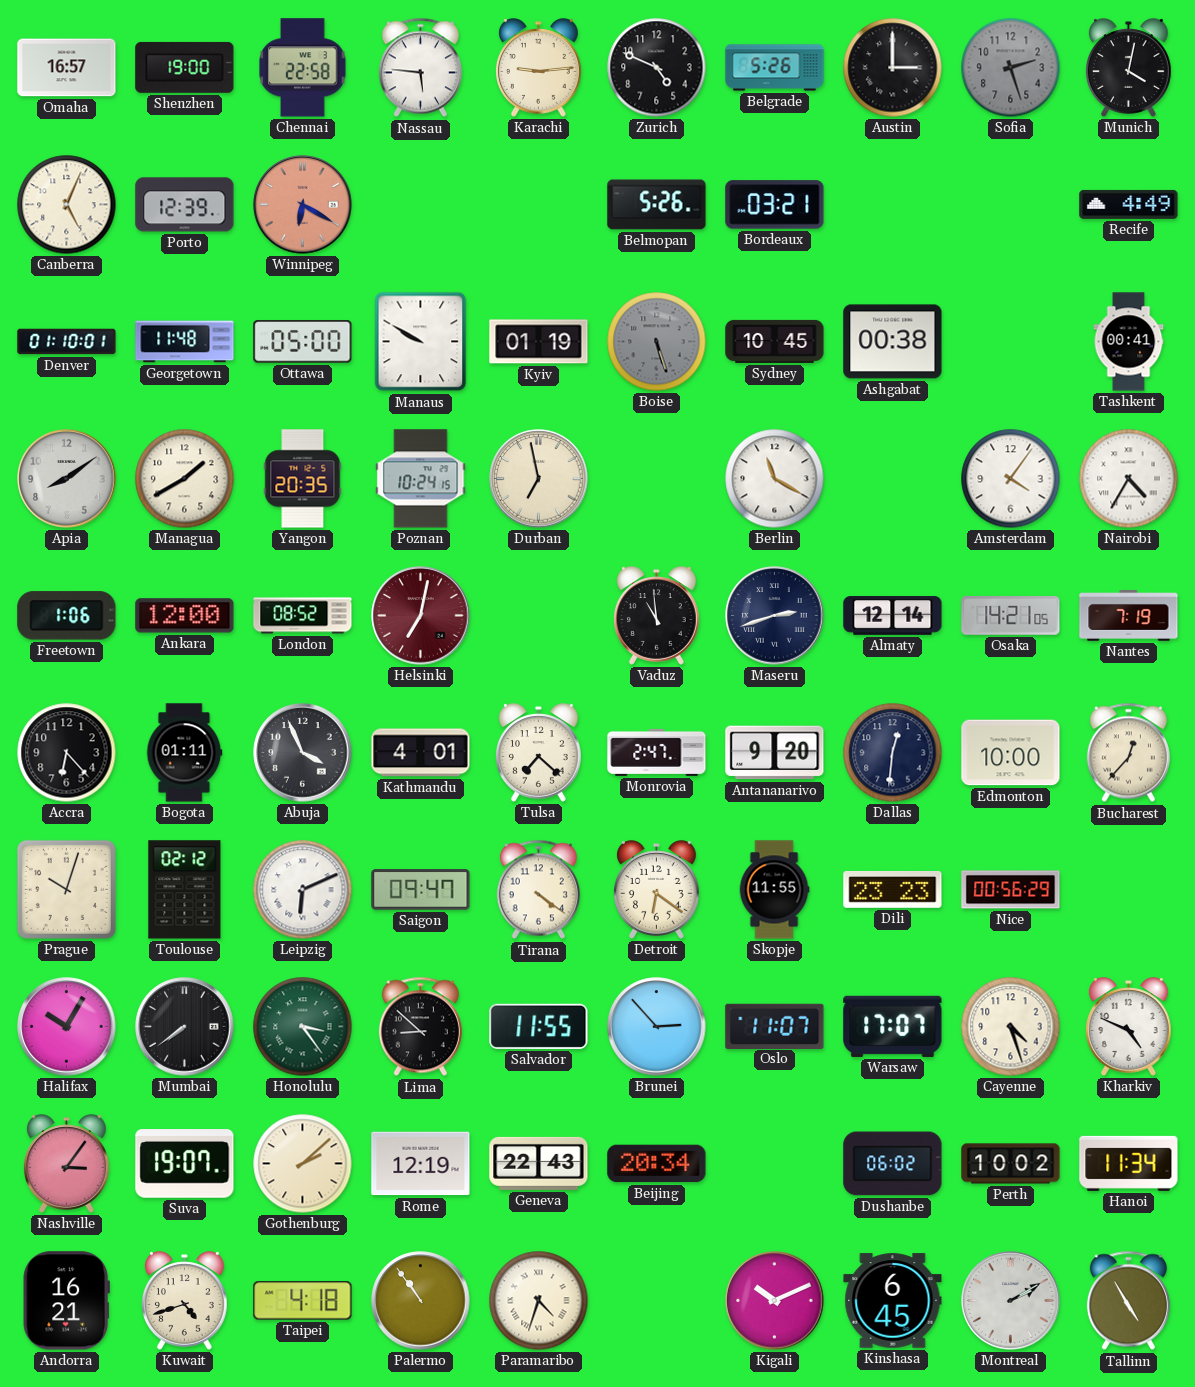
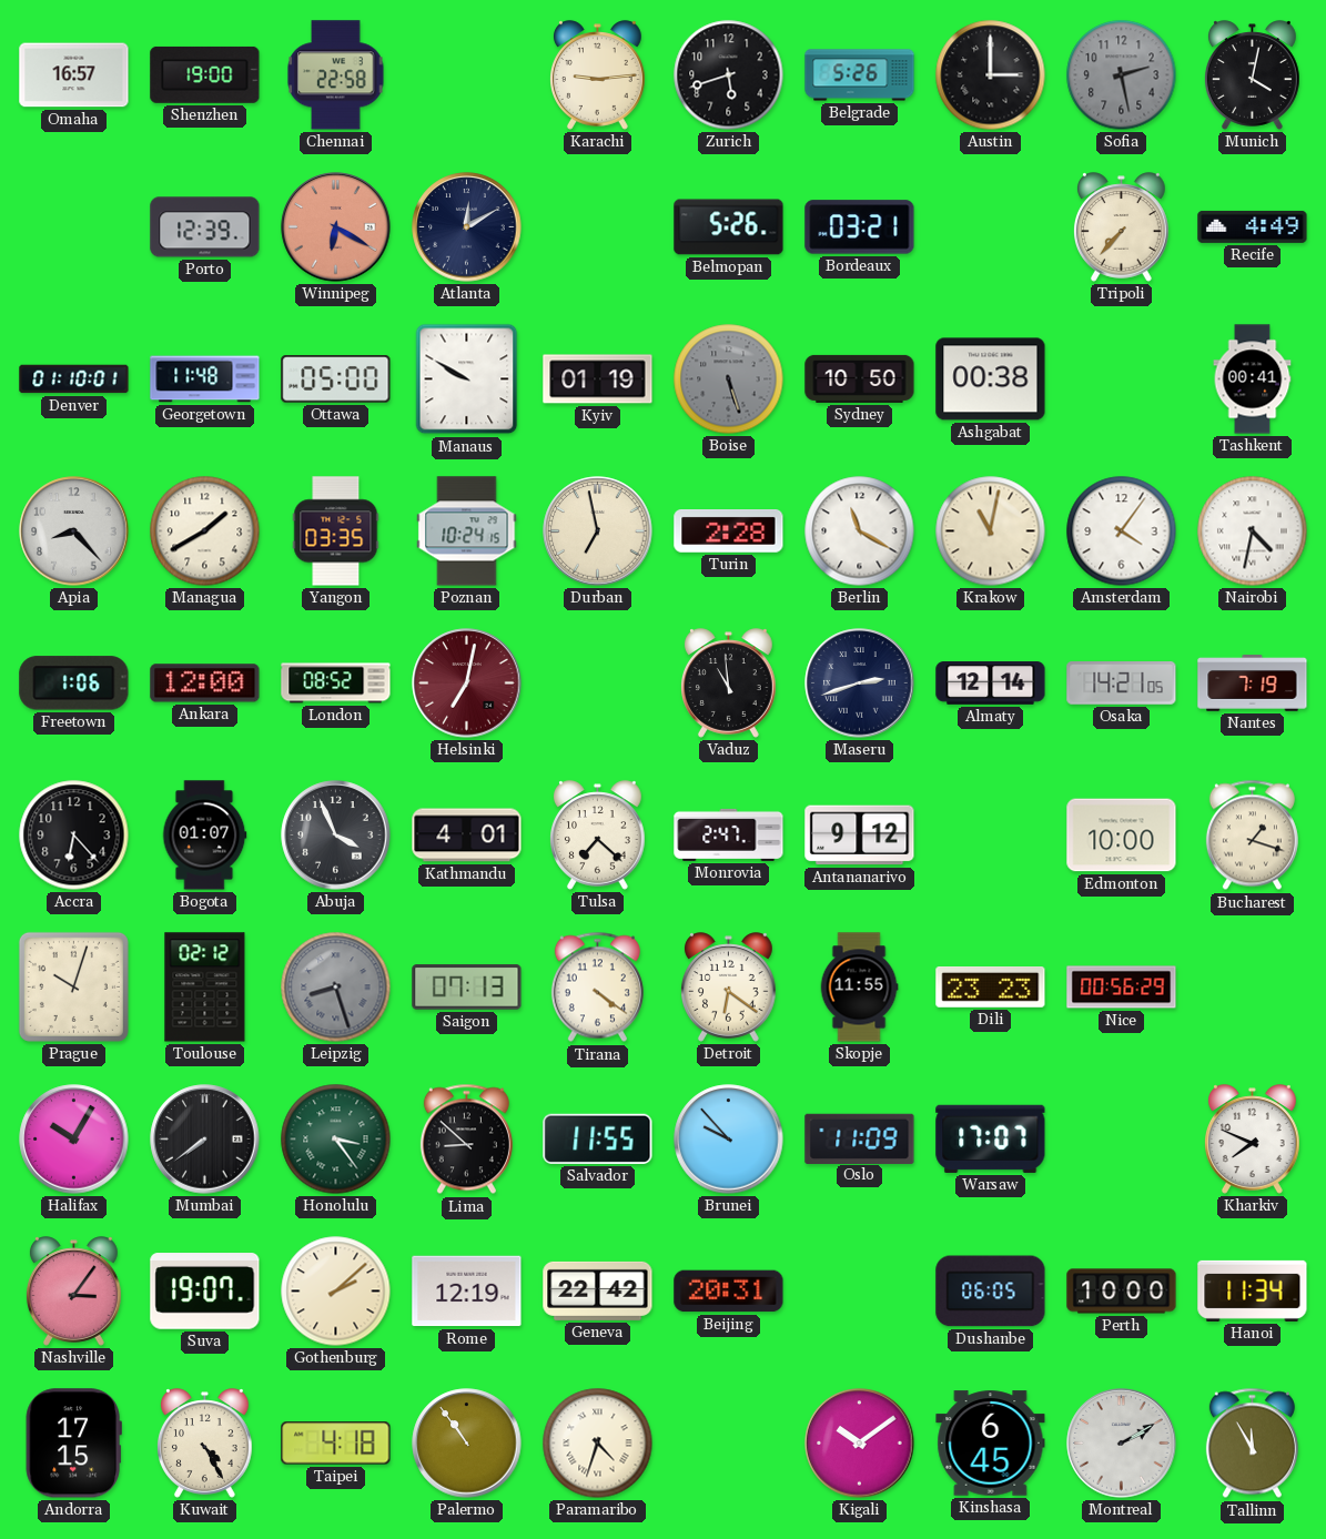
Nassau: 5:46 -> none
Zurich: 4:49 -> 5:42
Sofia: 2:27 -> 2:28
Canberra: 5:04 -> none
Atlanta: none -> 12:10
Tripoli: none -> 7:37
Sydney: 10:45 -> 10:50
Apia: 8:09 -> 8:23
Yangon: 20:35 -> 03:35
Turin: none -> 2:28
Krakow: none -> 11:02
Nairobi: 4:35 -> 4:32
Bogota: 01:11 -> 01:07
Antananarivo: 9:20 -> 9:12
Dallas: 12:31 -> none
Bucharest: 12:37 -> 1:18
Leipzig: 6:11 -> 8:27
Leipzig dial: white -> grey
Saigon: 09:47 -> 07:13
Brunei: 2:53 -> 9:53
Oslo: 11:07 -> 11:09
Cayenne: 4:27 -> none
Kharkiv: 4:49 -> 7:49
Geneva: 22:43 -> 22:42
Beijing: 20:34 -> 20:31
Dushanbe: 06:02 -> 06:05
Perth: 10:02 -> 10:00
Andorra: 16:21 -> 17:15
Kuwait: 4:42 -> 4:25
Kigali: 10:11 -> 10:09
Tallinn: 4:55 -> 11:55
